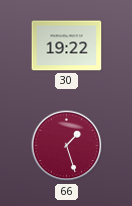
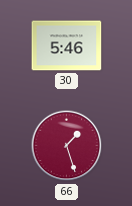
30: 19:22 -> 5:46
